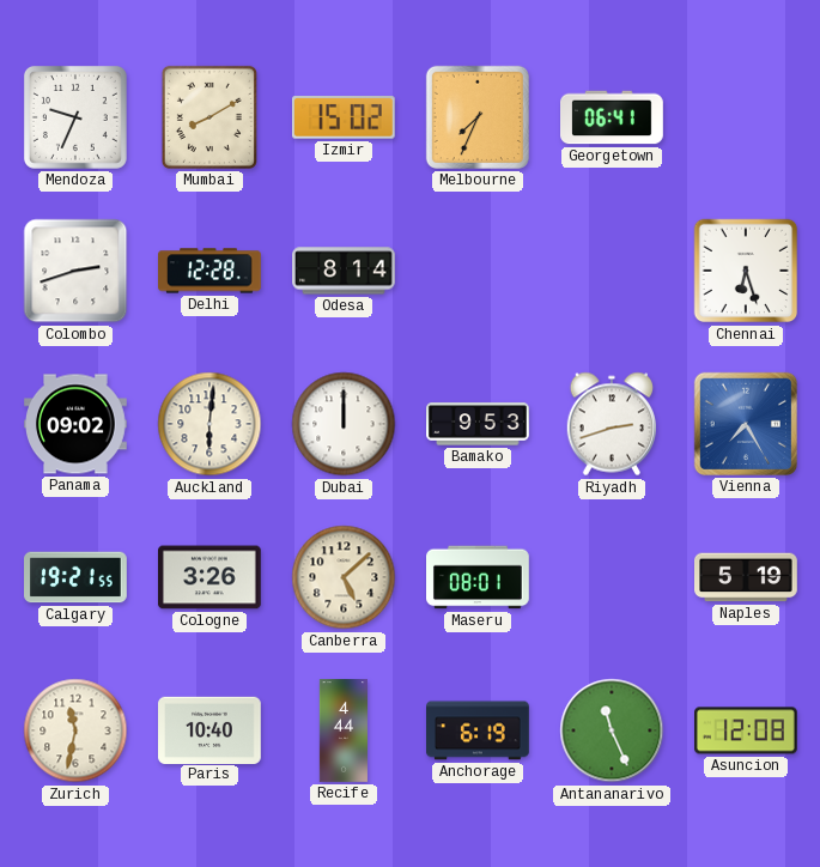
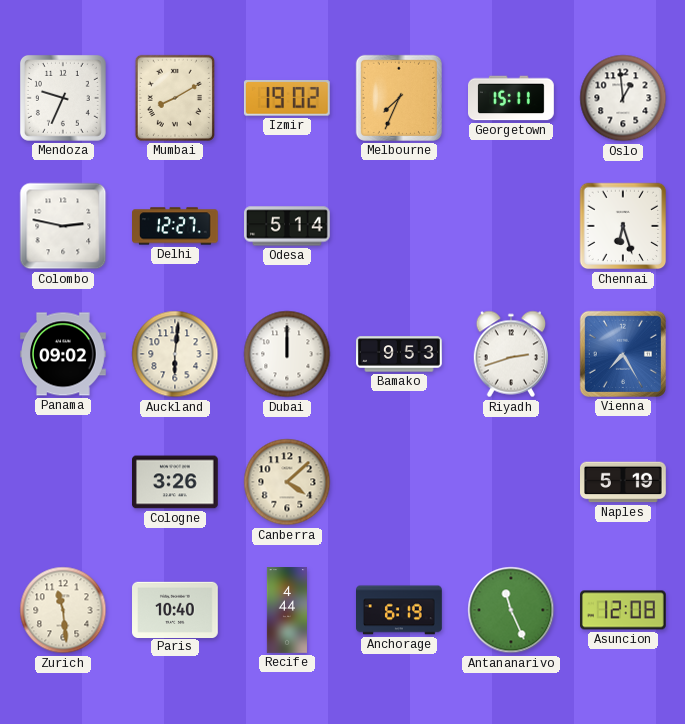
Izmir: 15:02 -> 19:02
Georgetown: 06:41 -> 15:11
Oslo: none -> 12:59
Colombo: 2:42 -> 2:47
Delhi: 12:28 -> 12:27
Odesa: 8:14 -> 5:14
Calgary: 19:21 -> none
Canberra: 5:08 -> 4:08
Maseru: 08:01 -> none
Zurich: 11:32 -> 11:29
